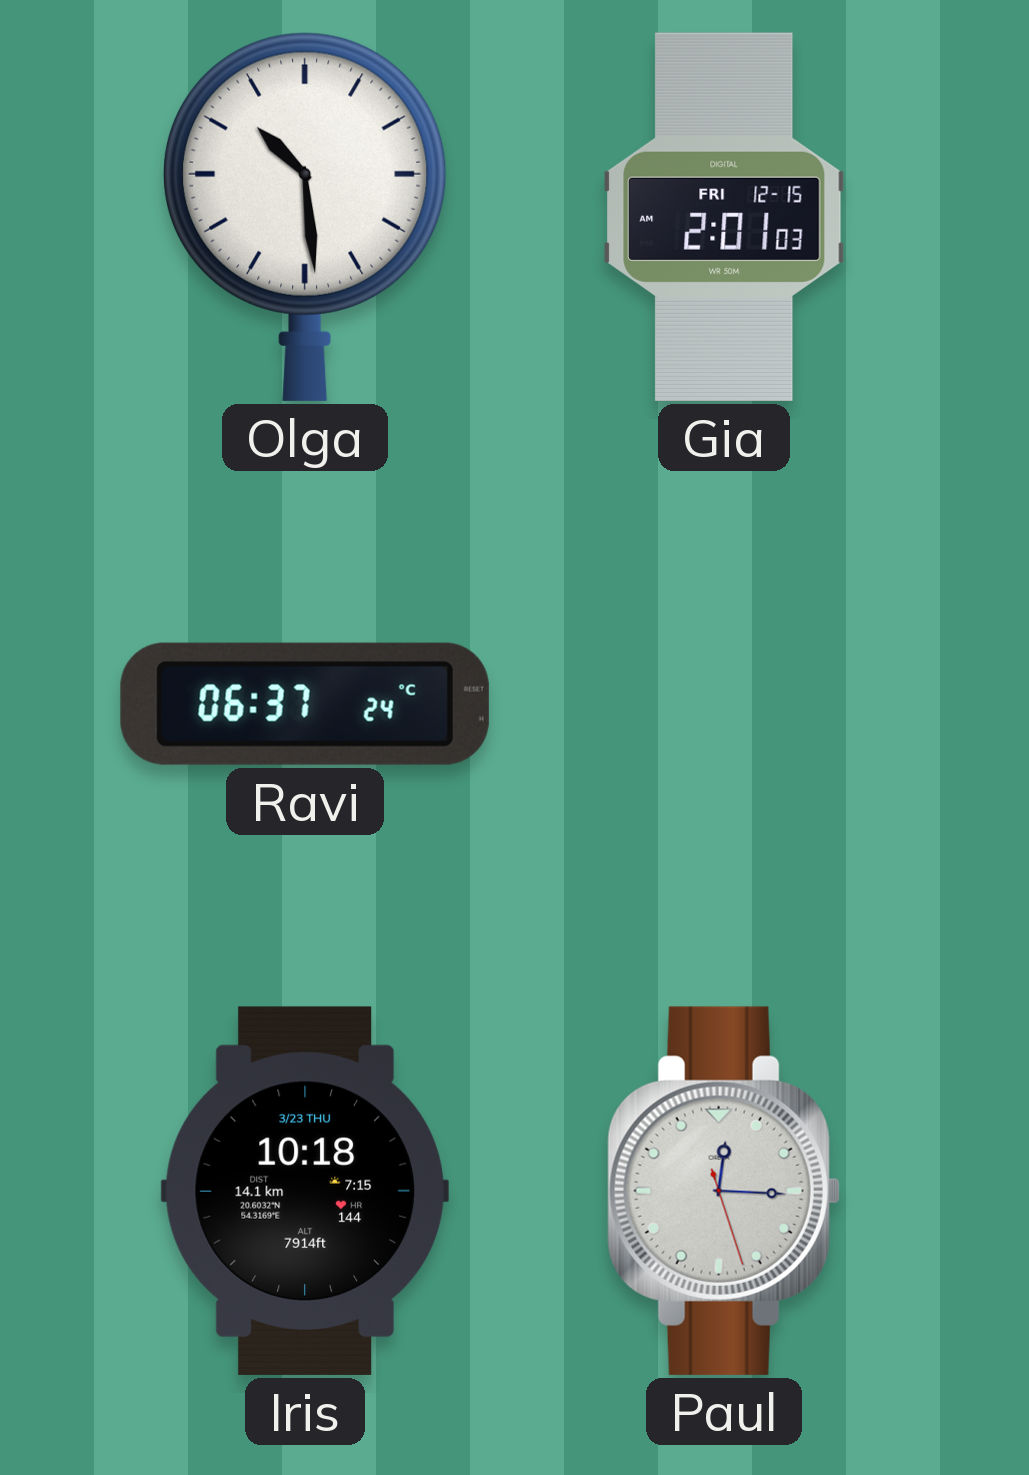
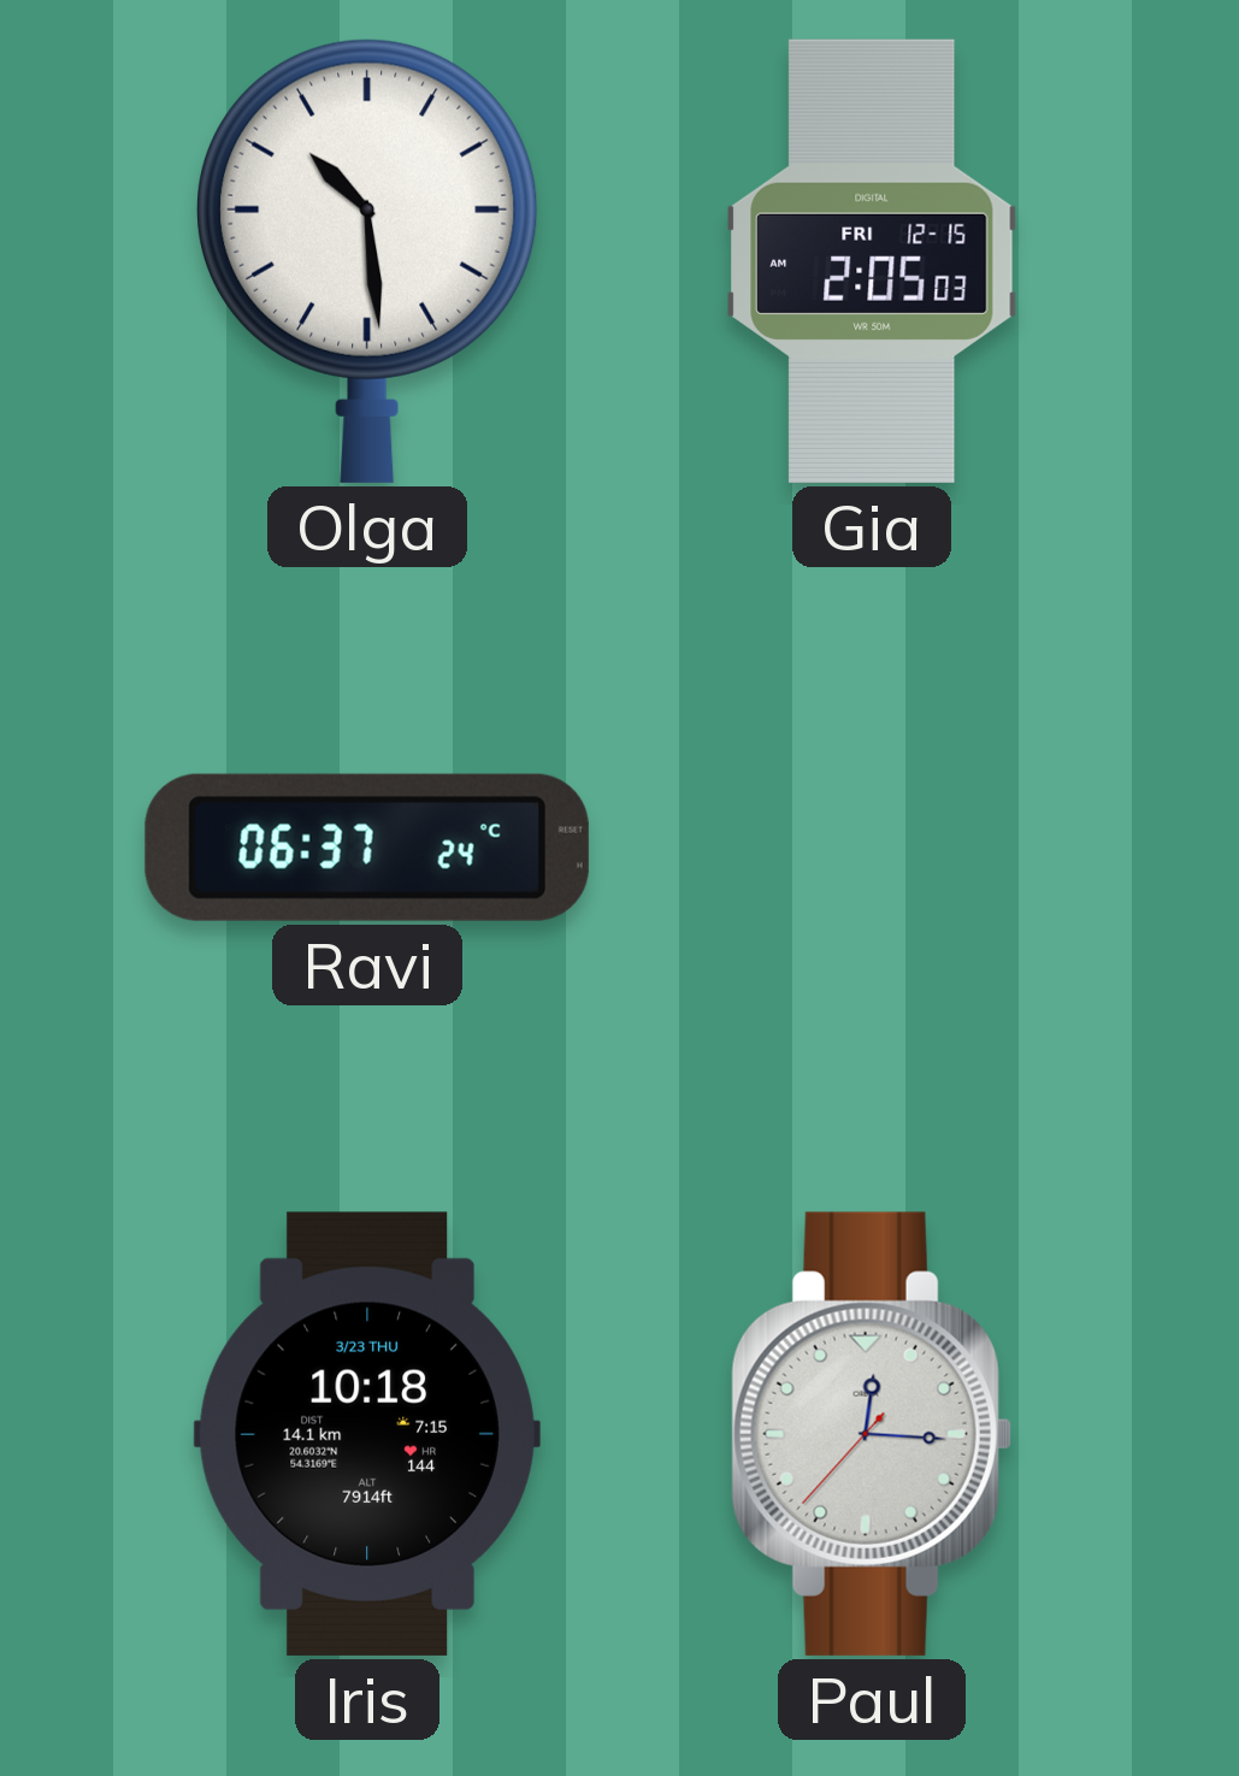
Gia: 2:01 -> 2:05
Paul: 12:15:27 -> 12:15:37
